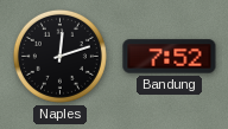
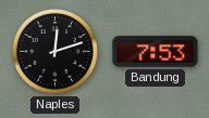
Bandung: 7:52 -> 7:53
